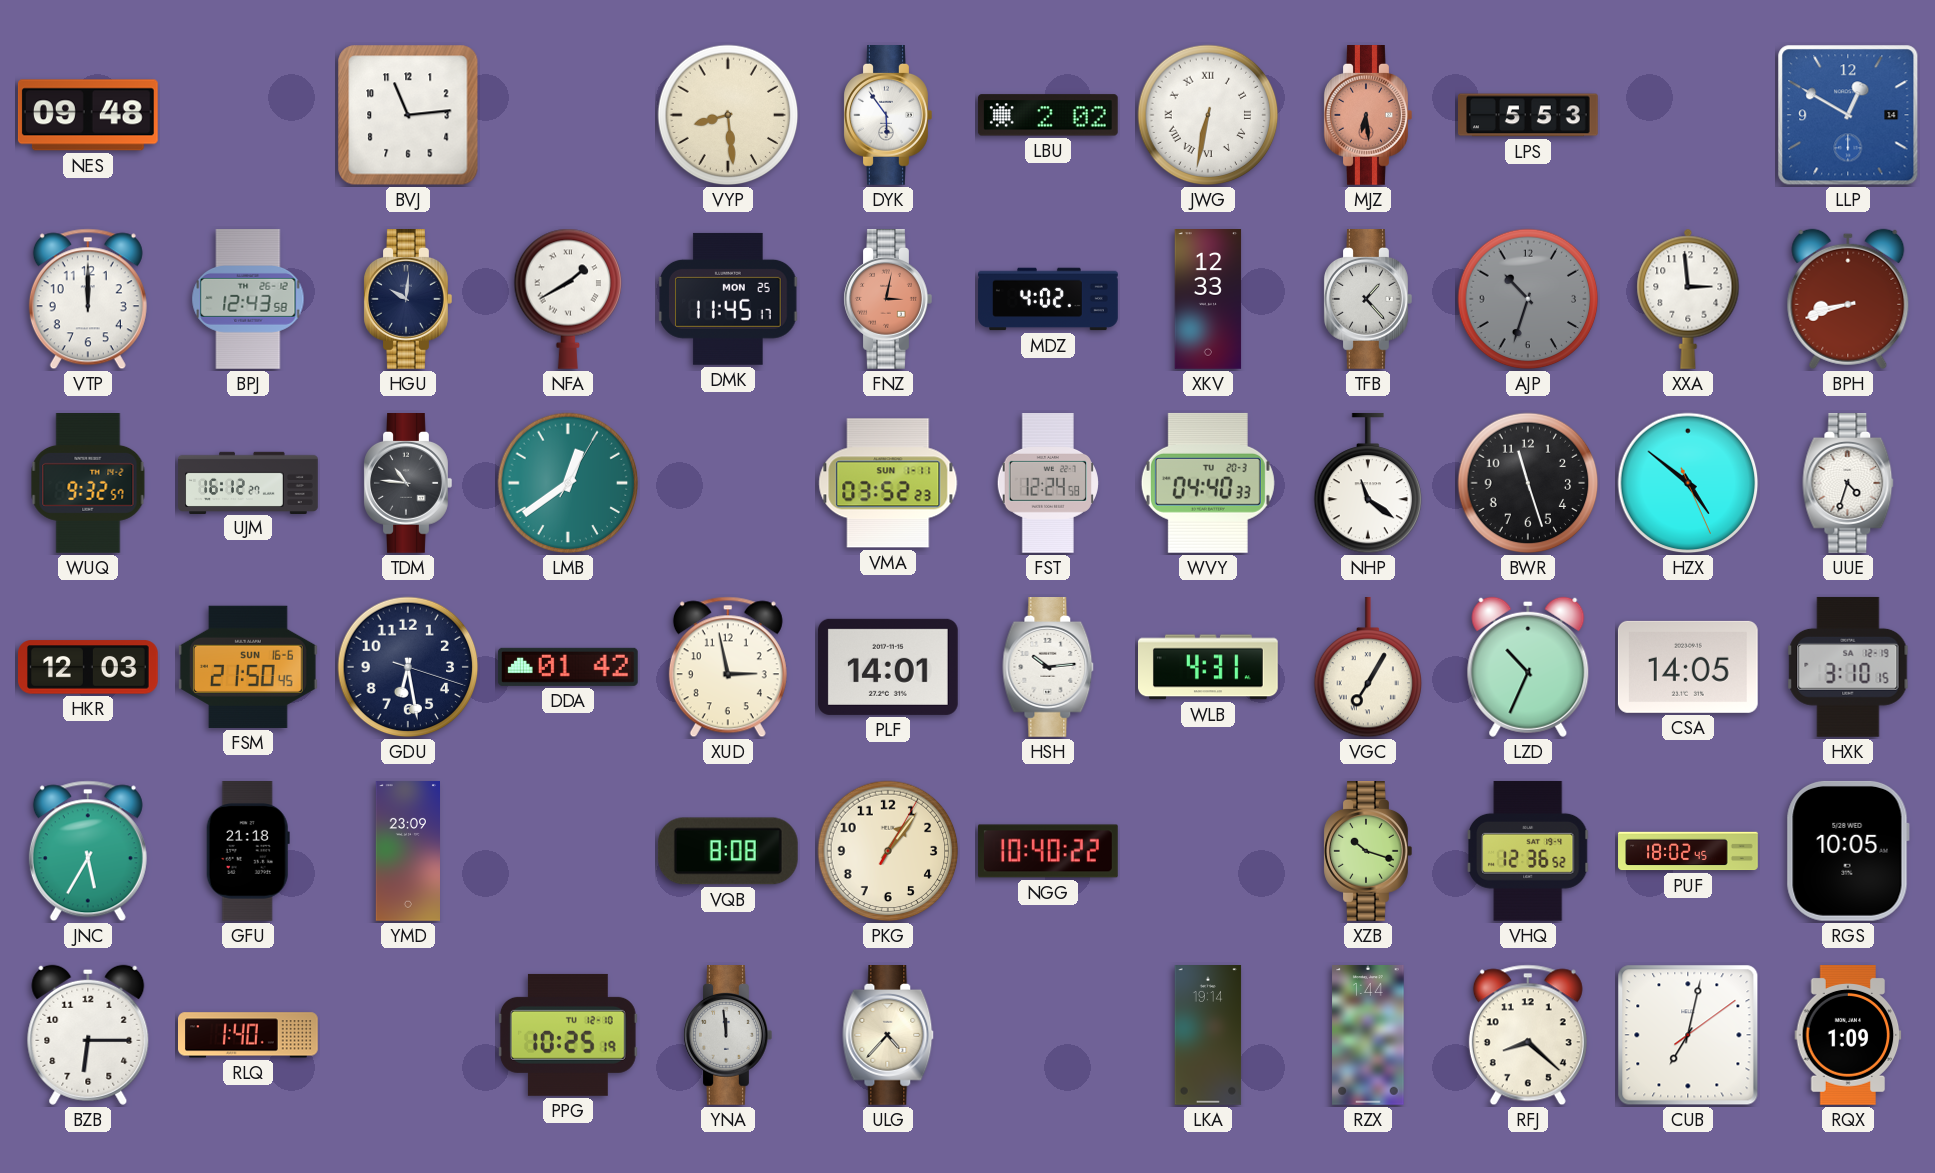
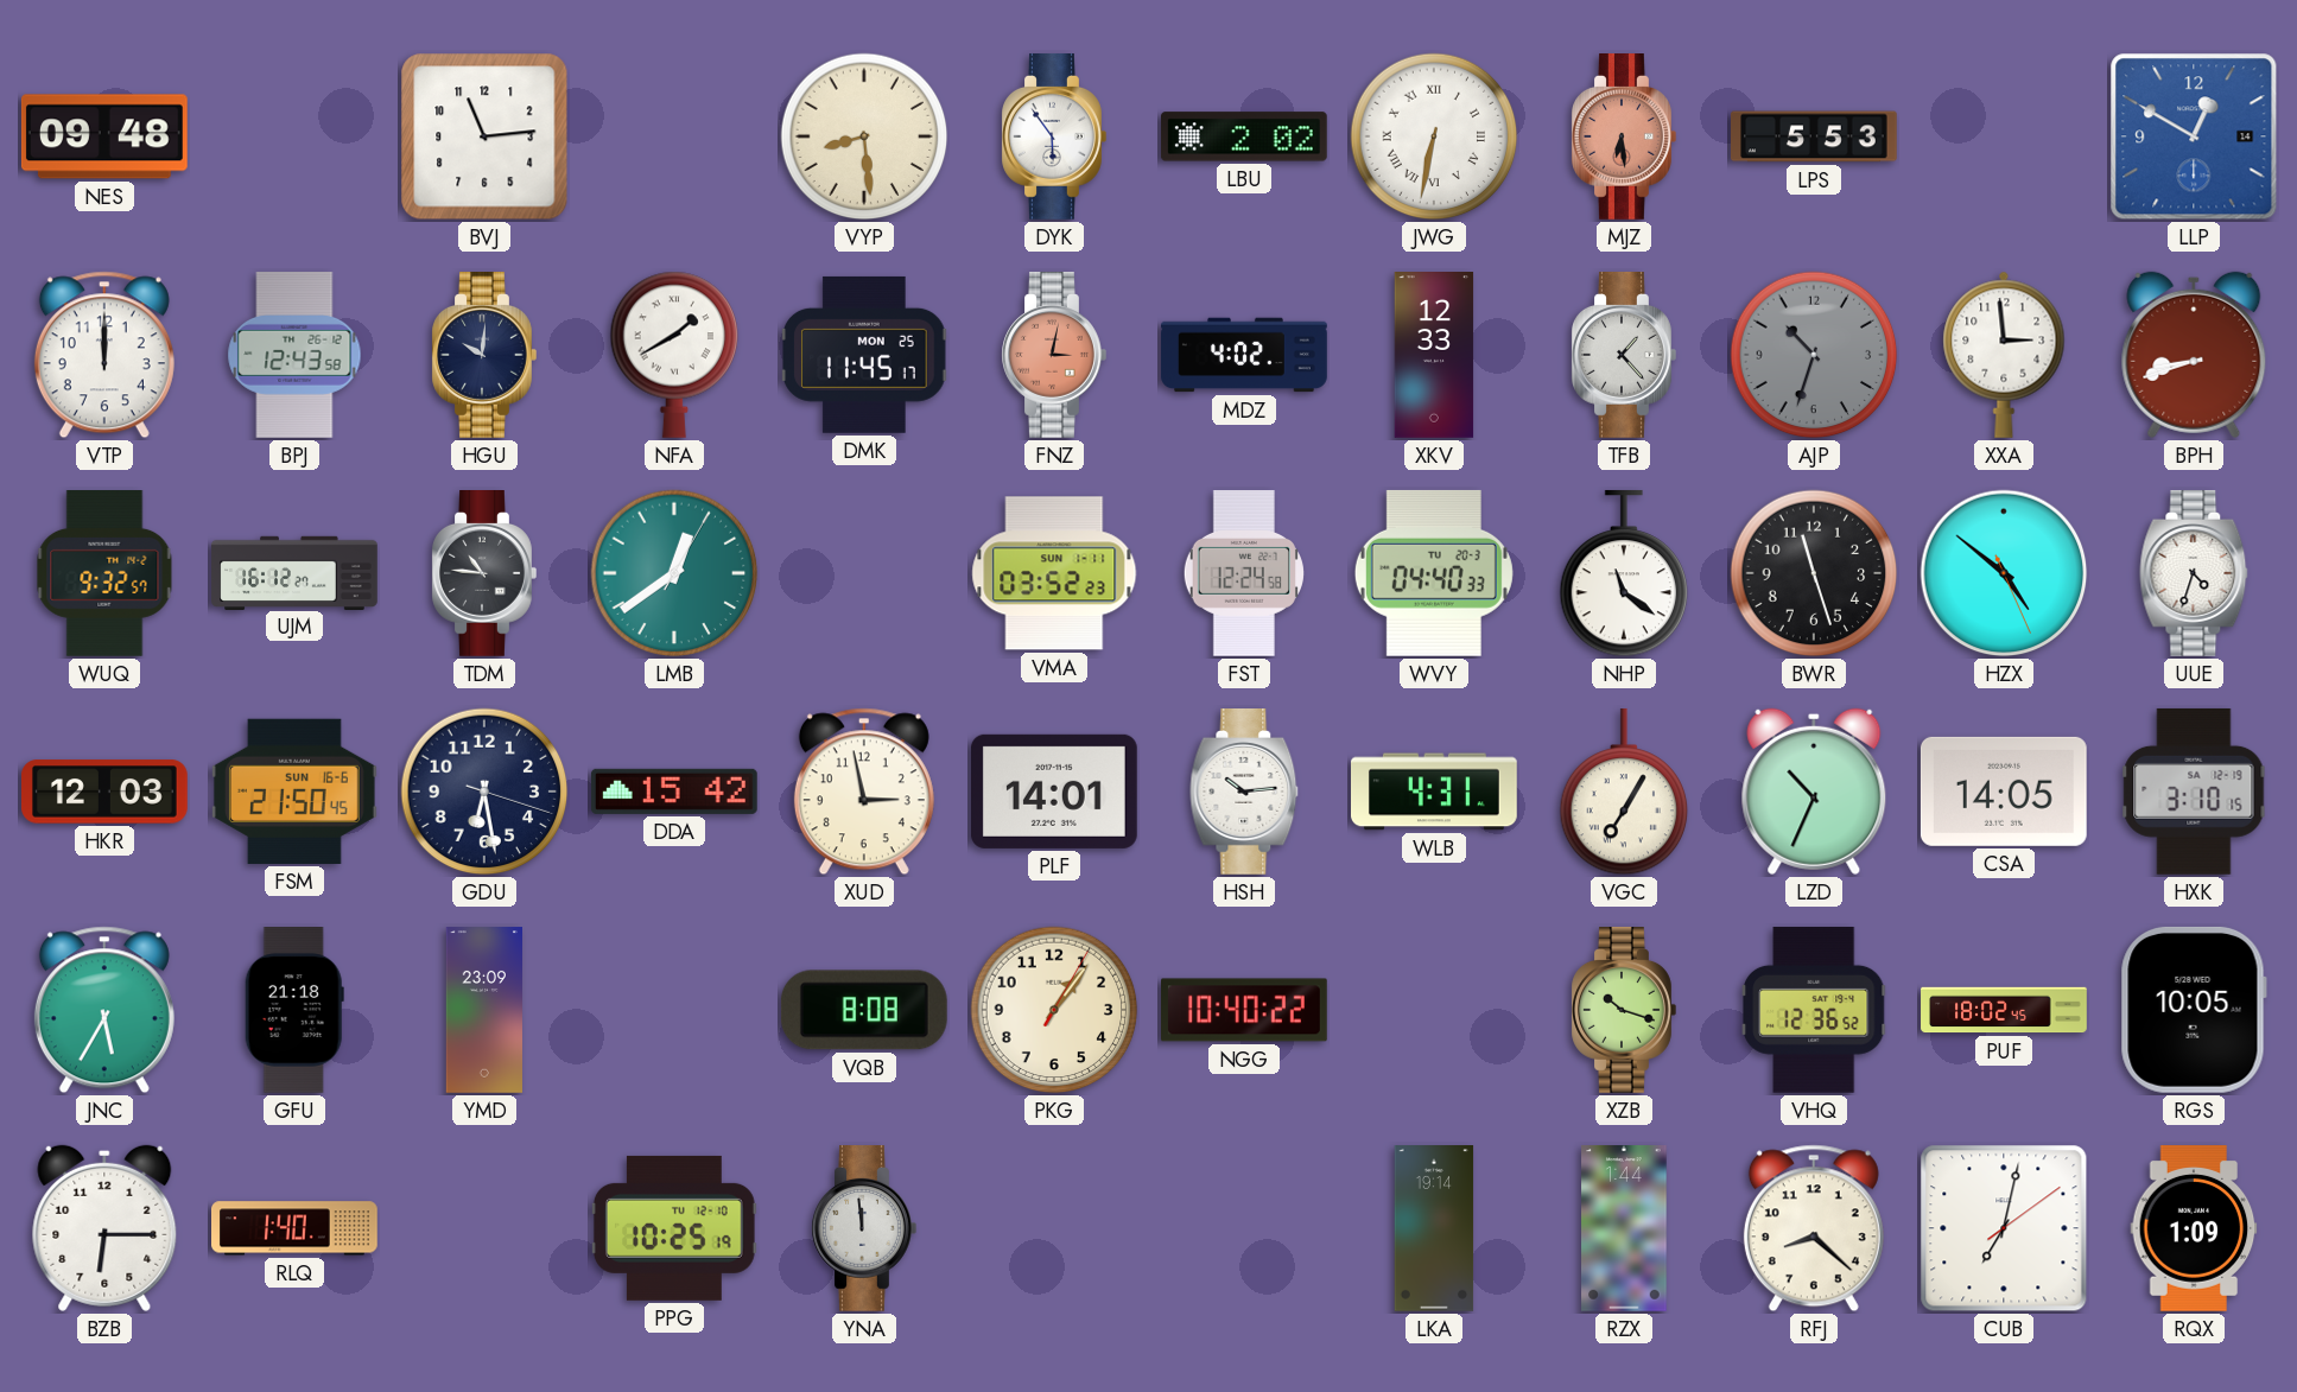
DDA: 01:42 -> 15:42
ULG: 4:37 -> none
